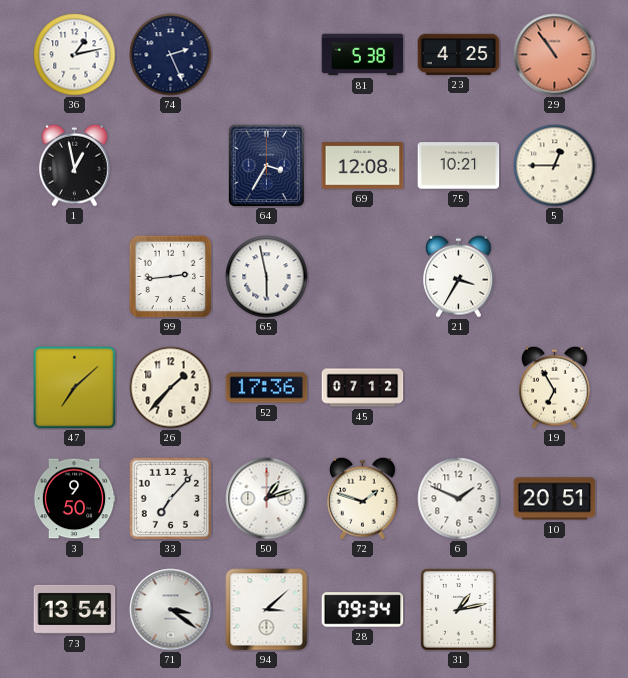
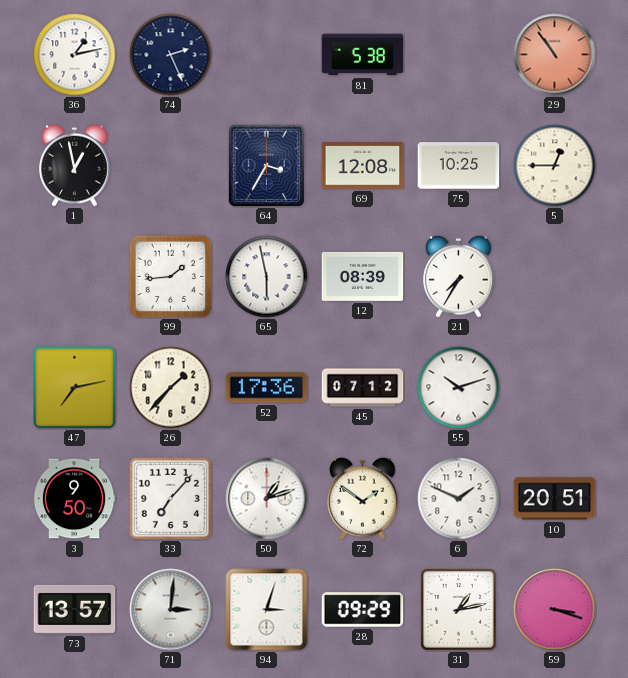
23: 4:25 -> none
75: 10:21 -> 10:25
99: 2:44 -> 1:44
12: none -> 08:39
21: 3:35 -> 7:35
47: 7:08 -> 7:13
55: none -> 10:12
19: 6:55 -> none
72: 1:48 -> 1:51
73: 13:54 -> 13:57
71: 3:21 -> 3:01
94: 3:08 -> 3:03
28: 09:34 -> 09:29
59: none -> 3:18
